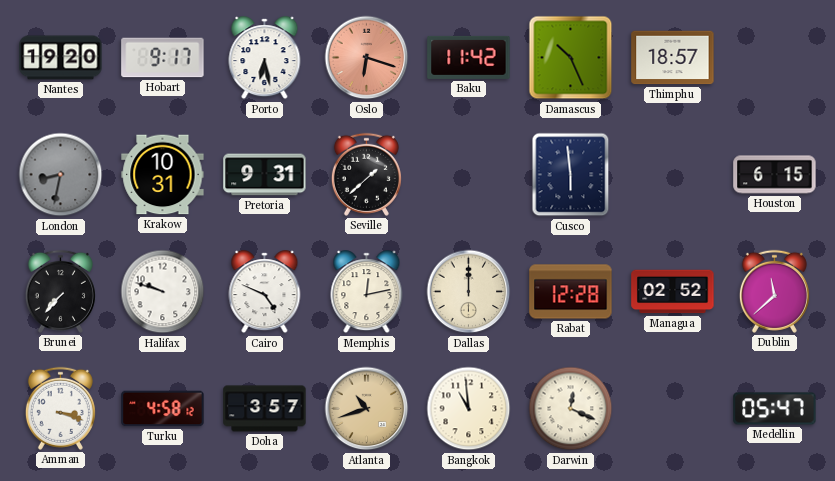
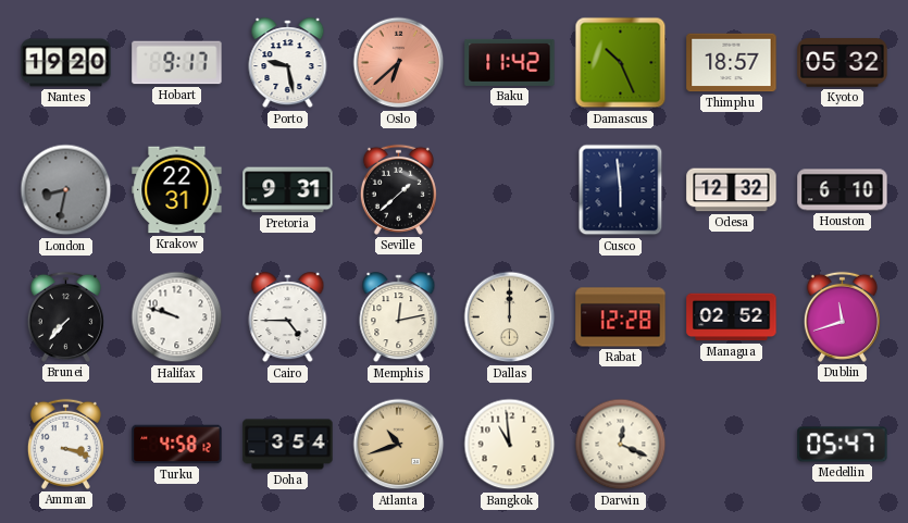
Porto: 6:28 -> 9:28
Oslo: 6:18 -> 6:38
Kyoto: none -> 05:32
Krakow: 10:31 -> 22:31
Odesa: none -> 12:32
Houston: 6:15 -> 6:10
Cairo: 4:49 -> 4:45
Dublin: 11:38 -> 11:42
Doha: 3:57 -> 3:54
